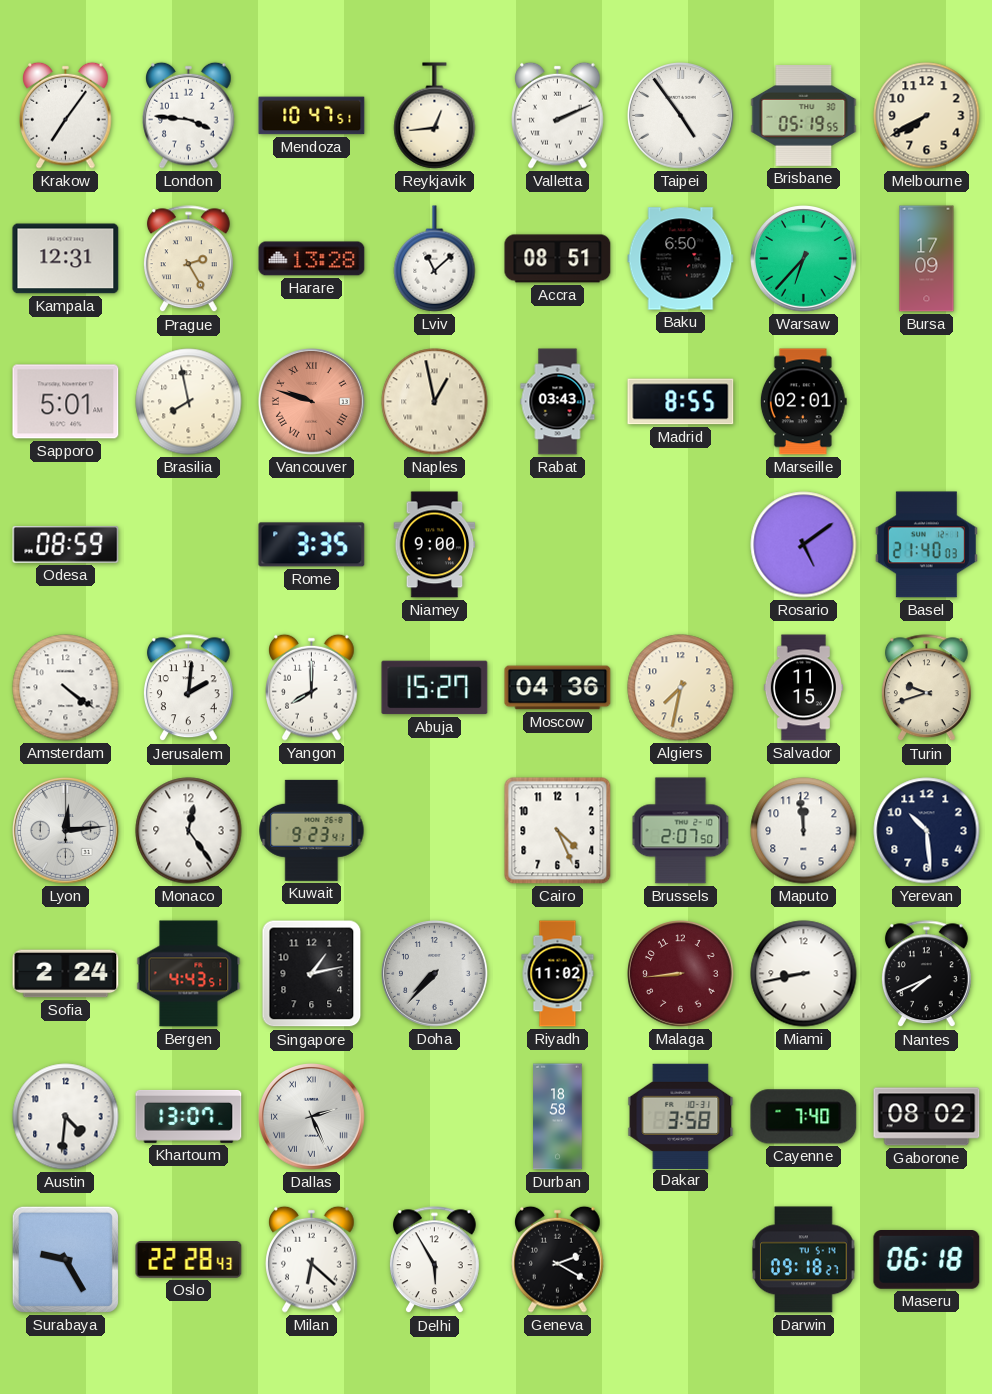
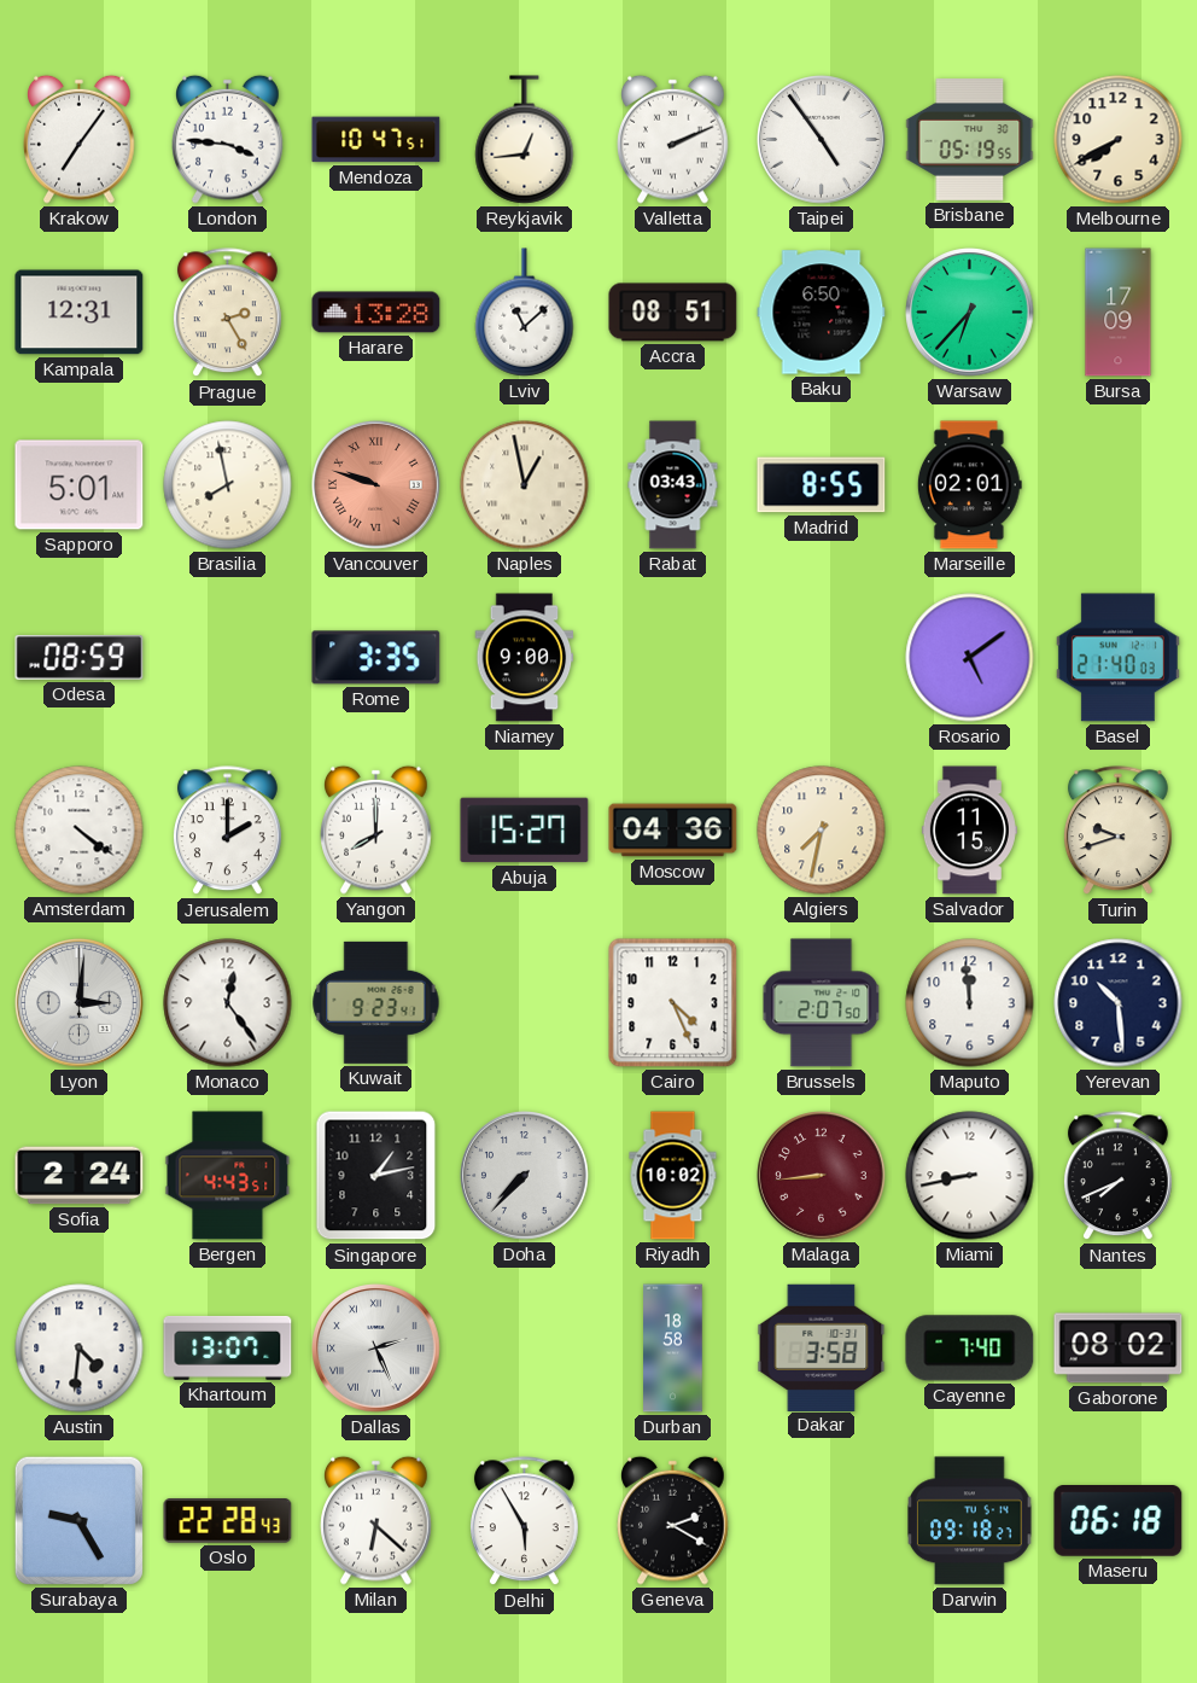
Jerusalem: 2:01 -> 2:00
Lyon: 12:14 -> 3:01
Riyadh: 11:02 -> 10:02
